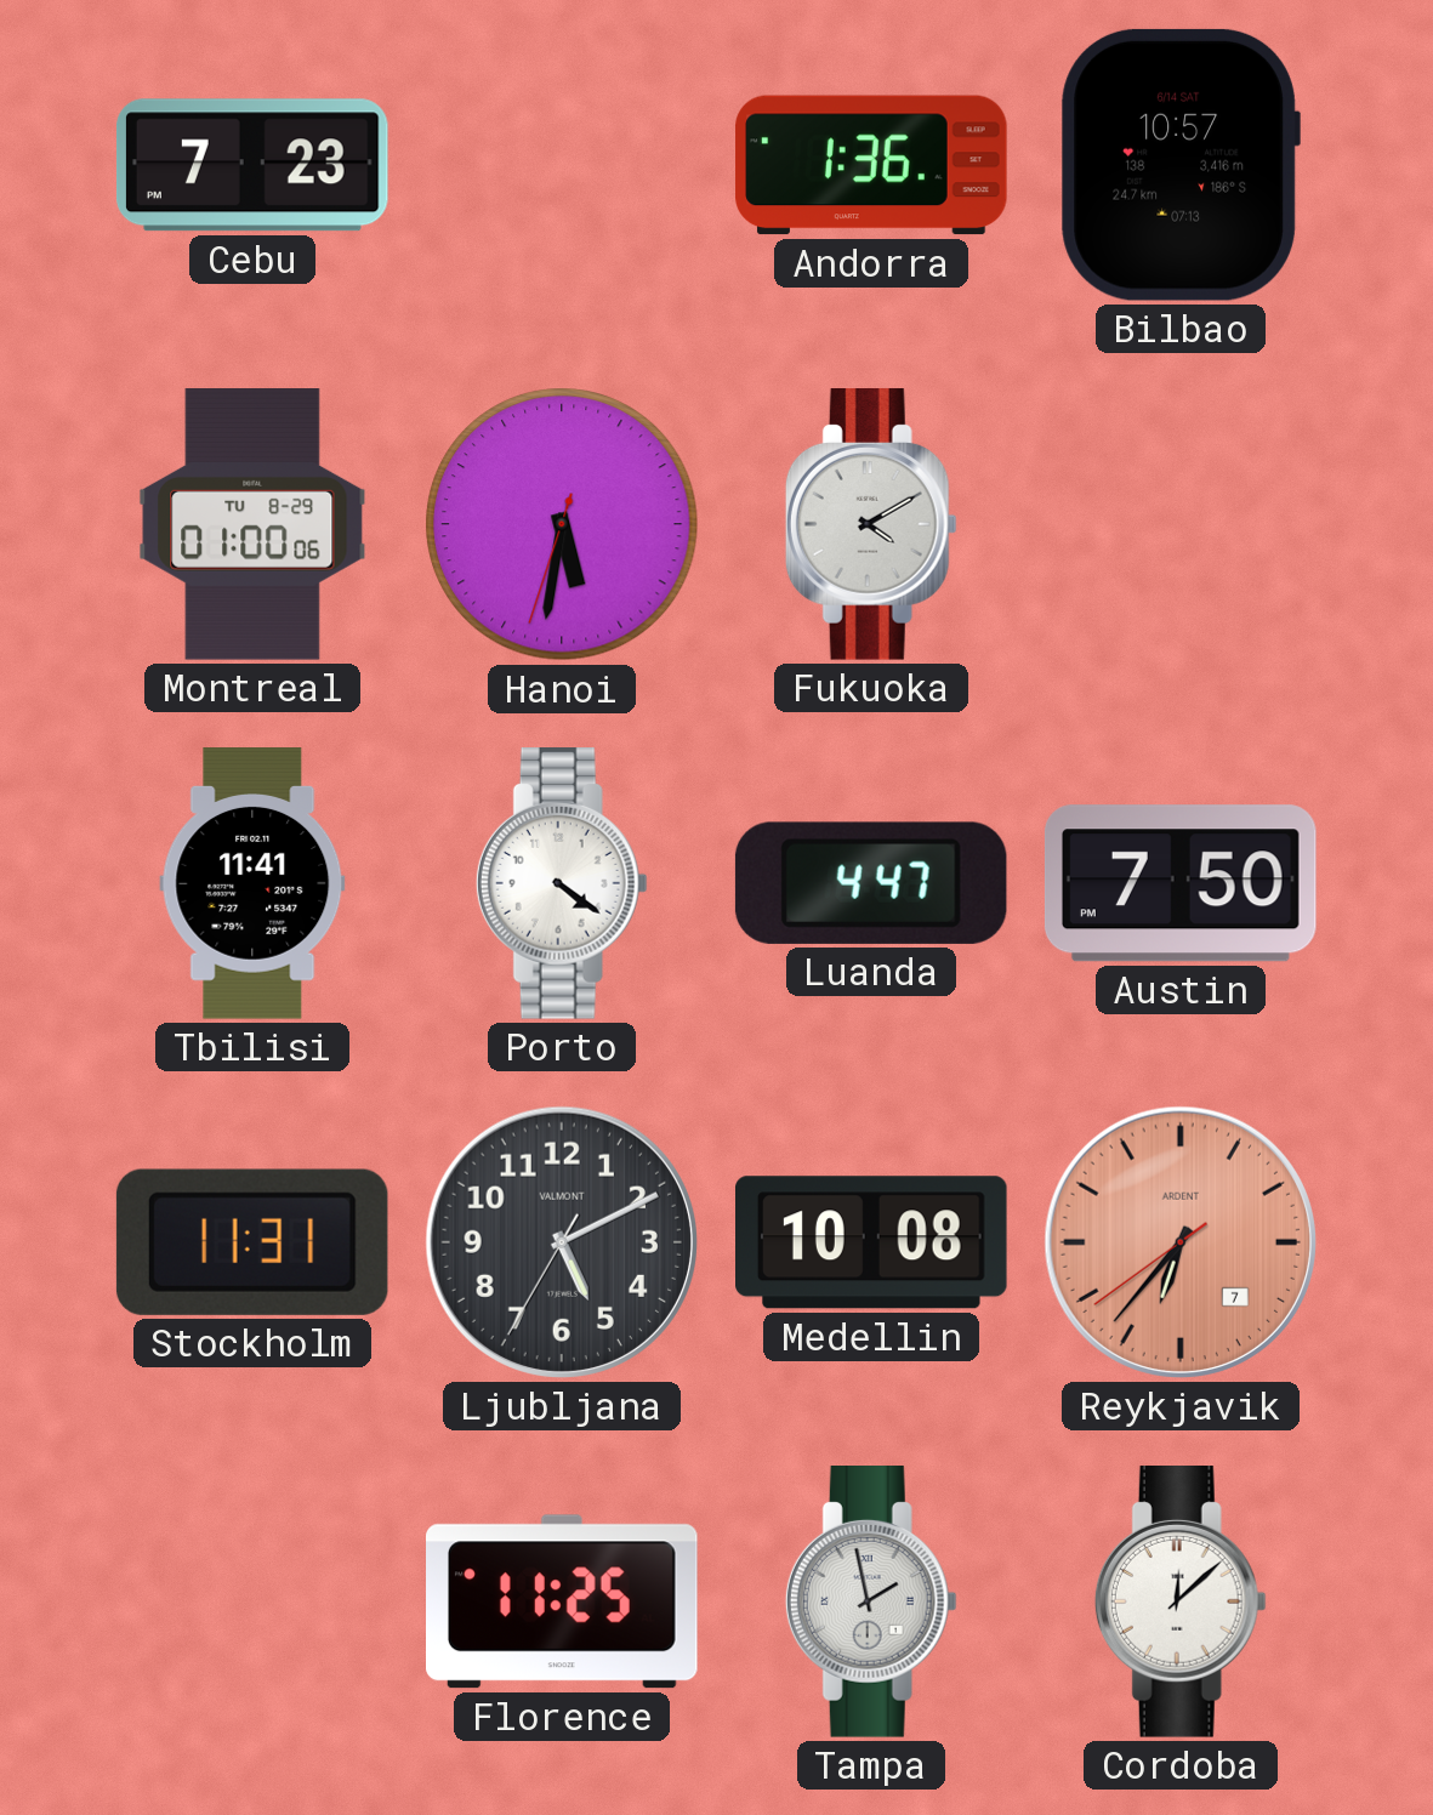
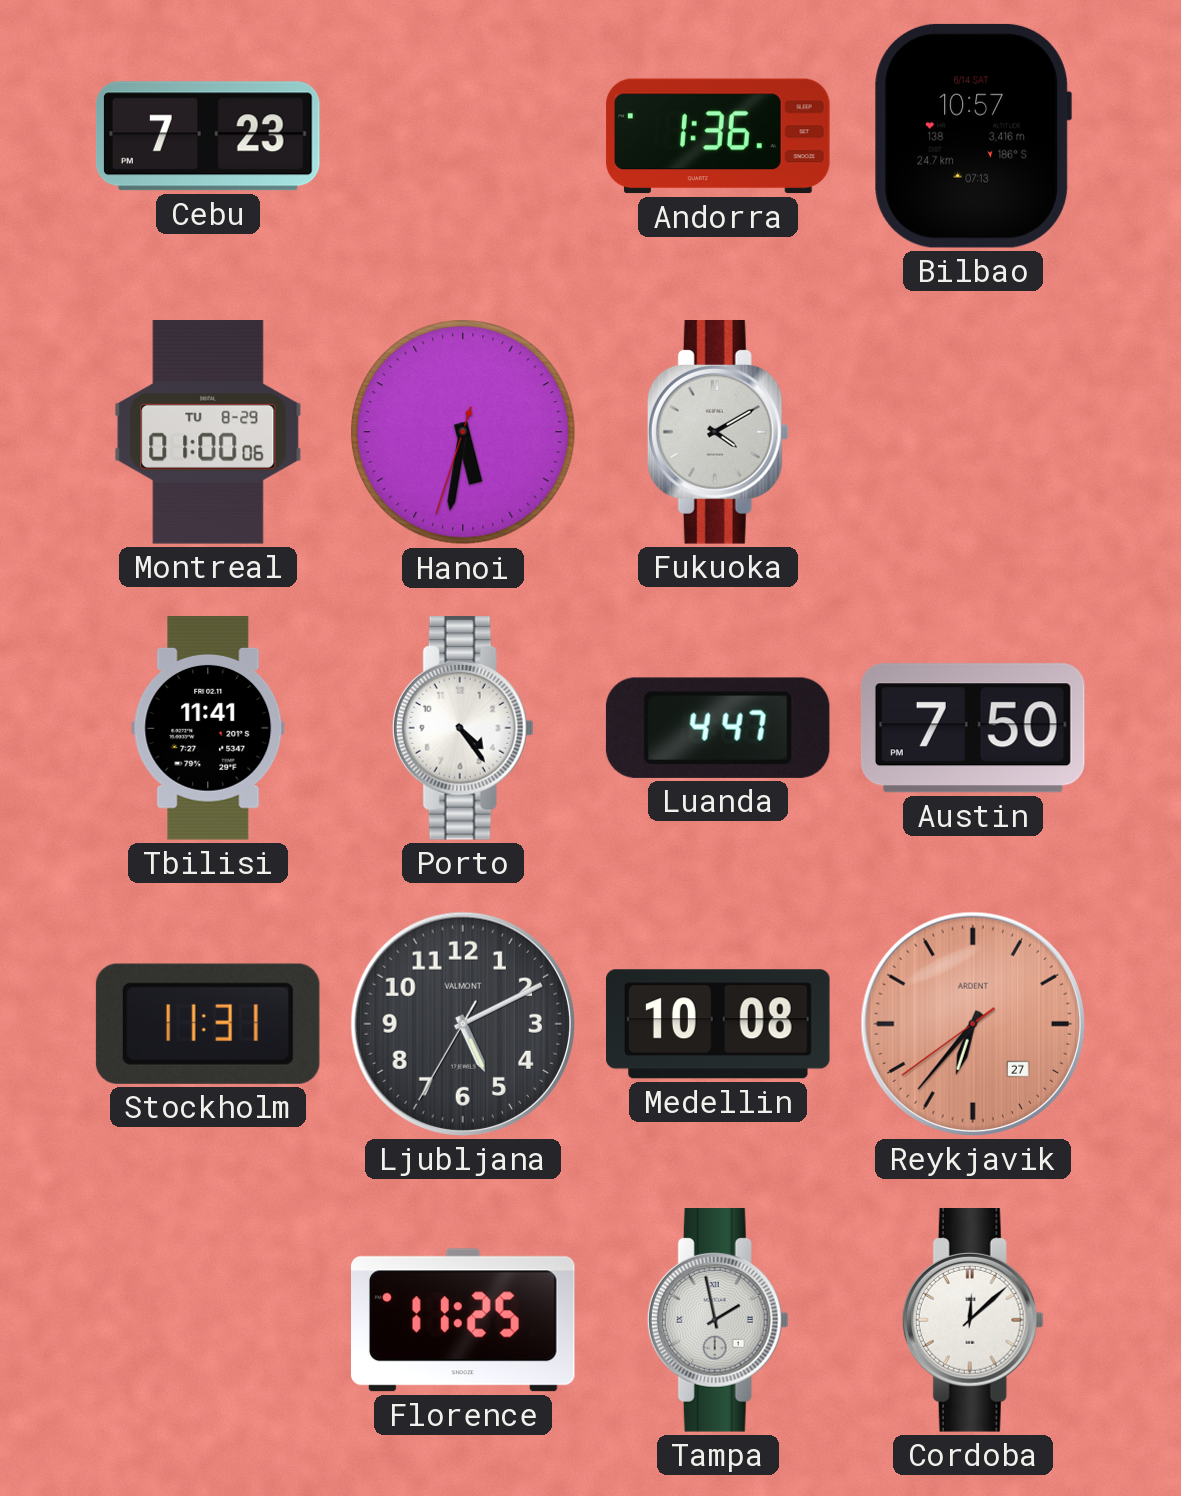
Porto: 4:21 -> 4:24
Reykjavik date: 7 -> 27
